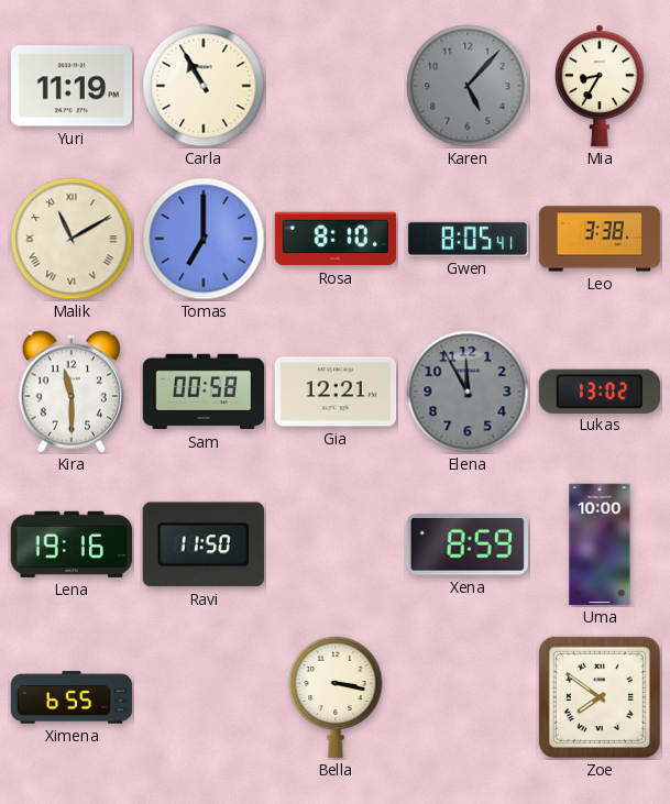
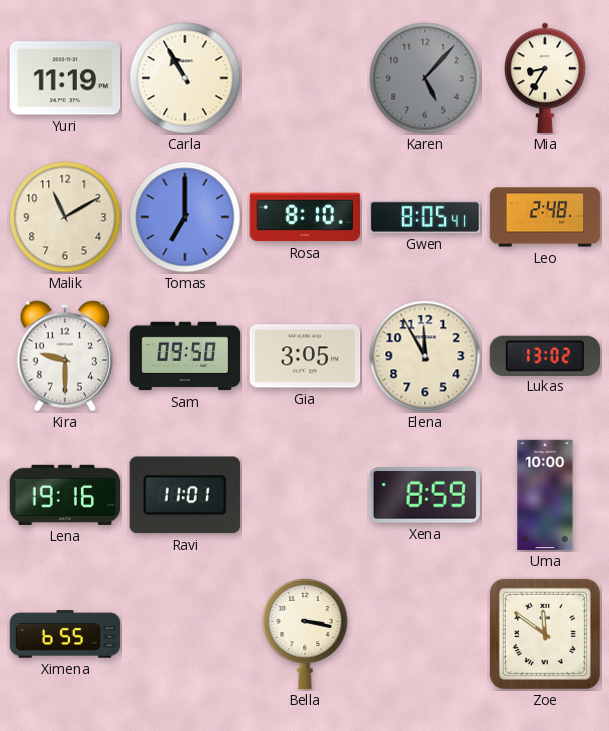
Malik numerals: Roman -> Arabic
Leo: 3:38 -> 2:48
Kira: 11:30 -> 9:30
Sam: 00:58 -> 09:50
Gia: 12:21 -> 3:05
Elena dial: grey -> cream
Ravi: 11:50 -> 11:01
Zoe: 7:51 -> 11:51
